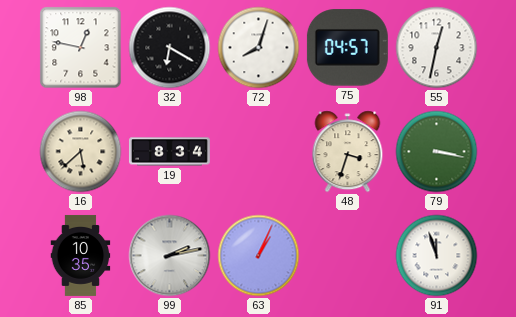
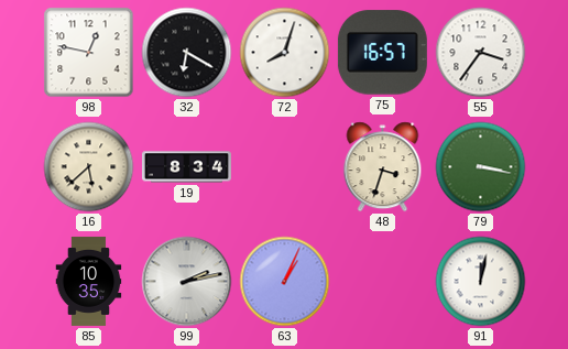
75: 04:57 -> 16:57
55: 12:32 -> 3:36
91: 11:57 -> 12:02
